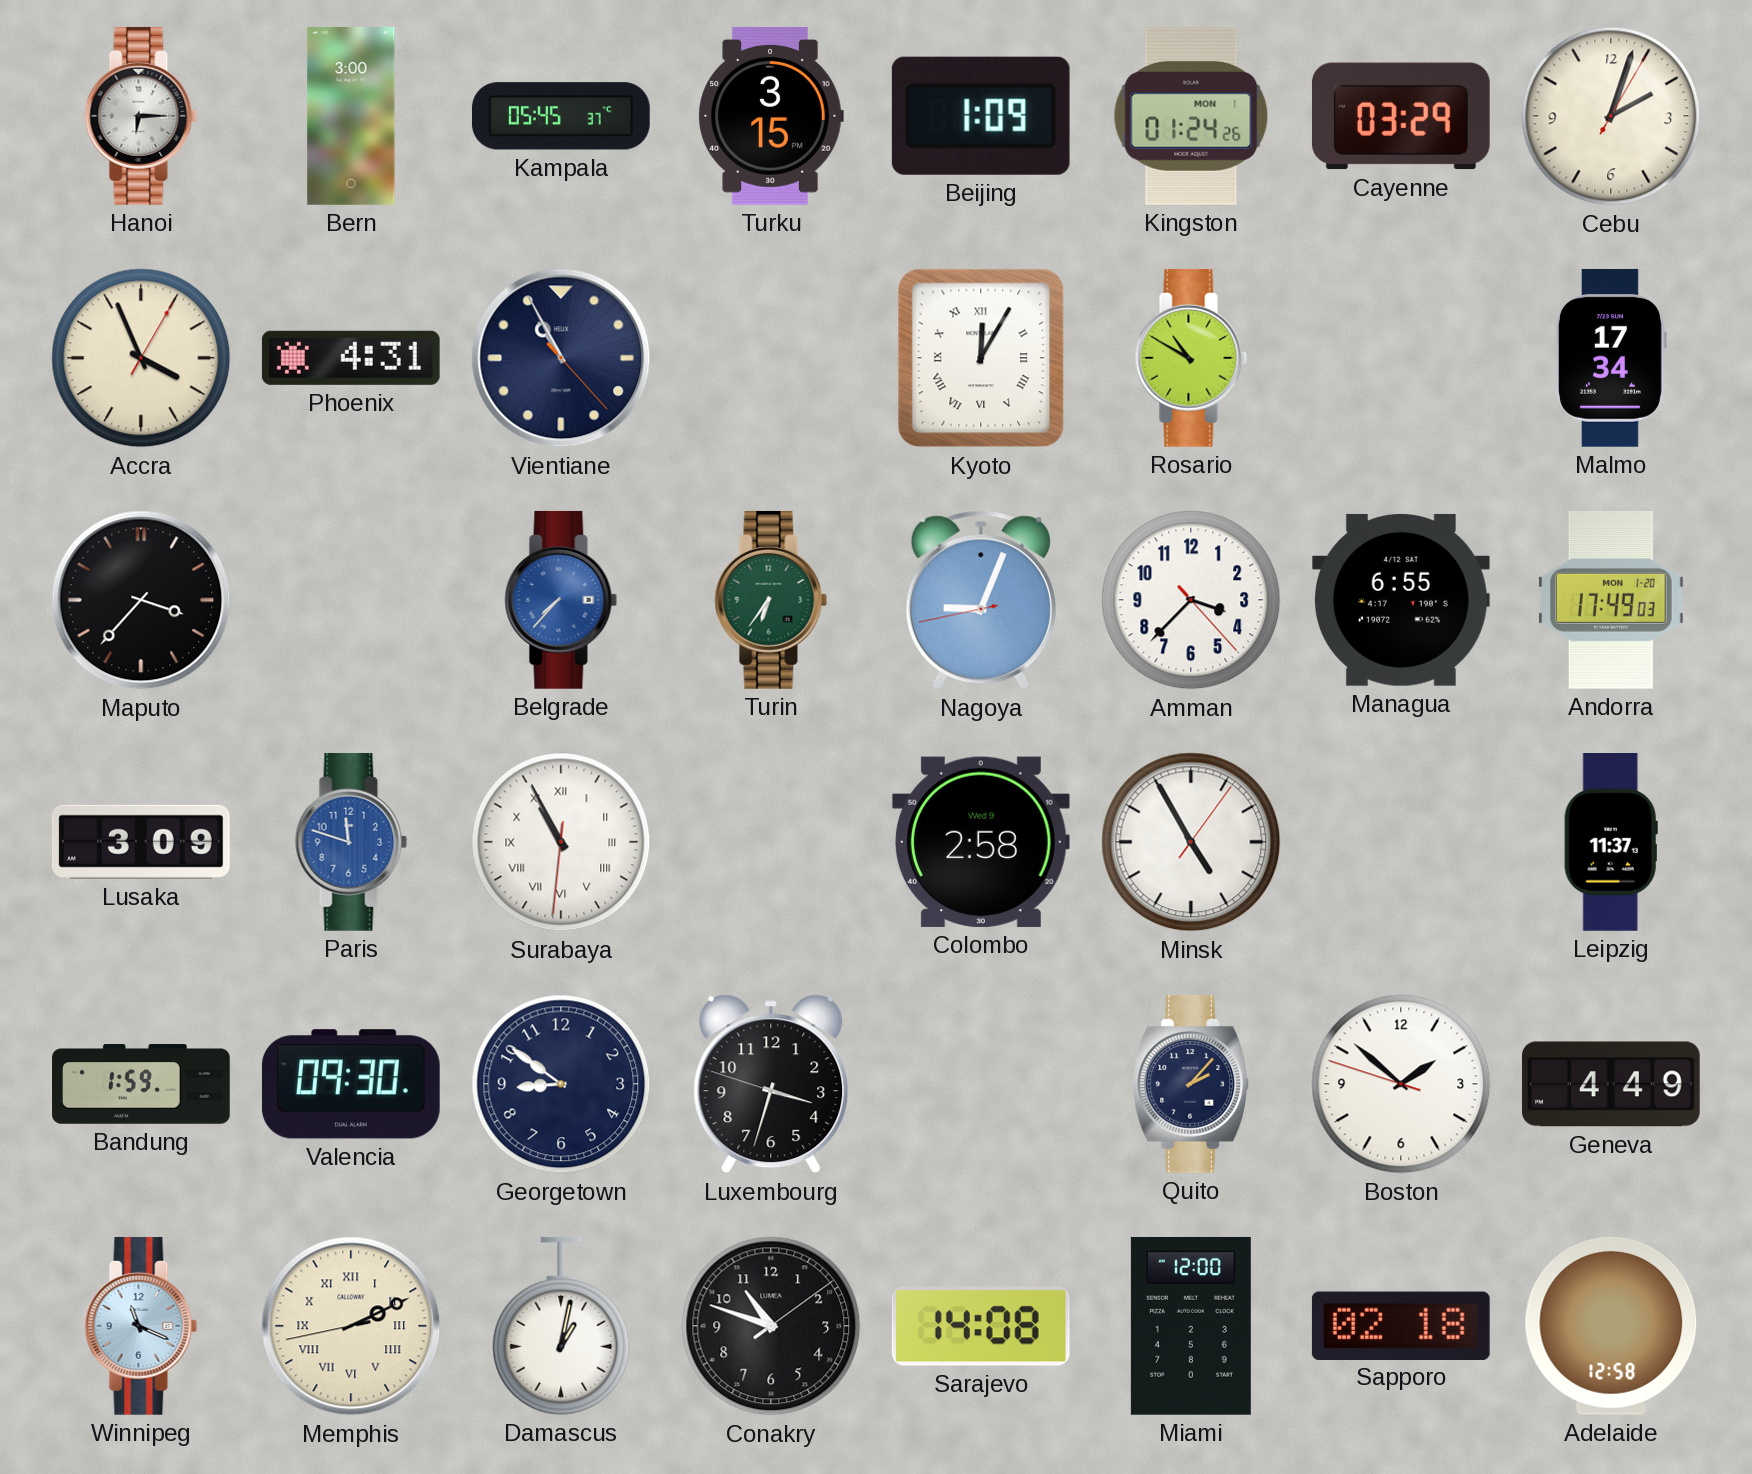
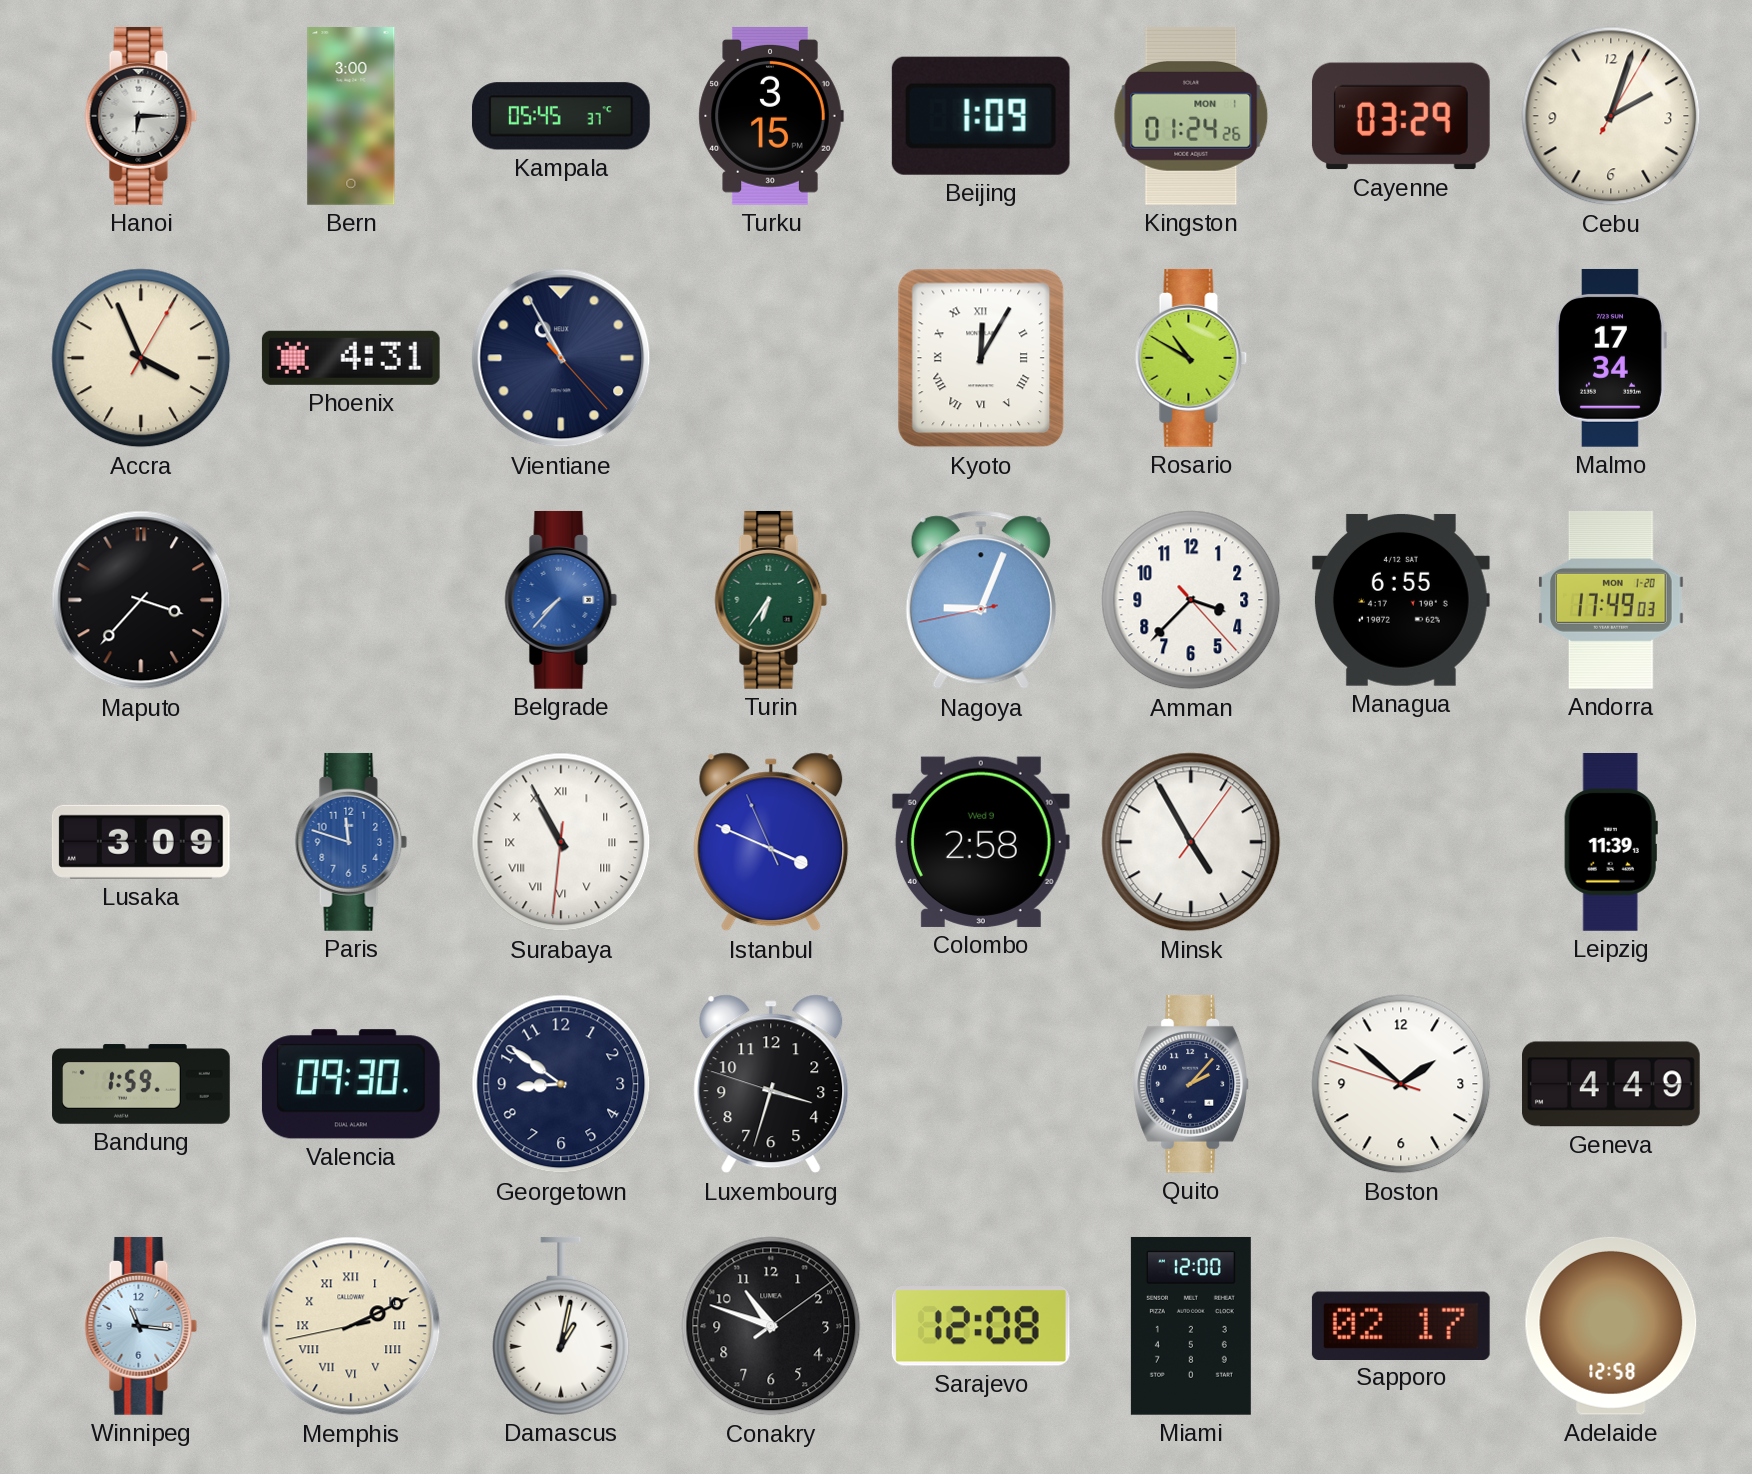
Istanbul: none -> 3:48
Leipzig: 11:37 -> 11:39
Winnipeg: 11:19 -> 11:16
Sarajevo: 14:08 -> 12:08
Sapporo: 02:18 -> 02:17
